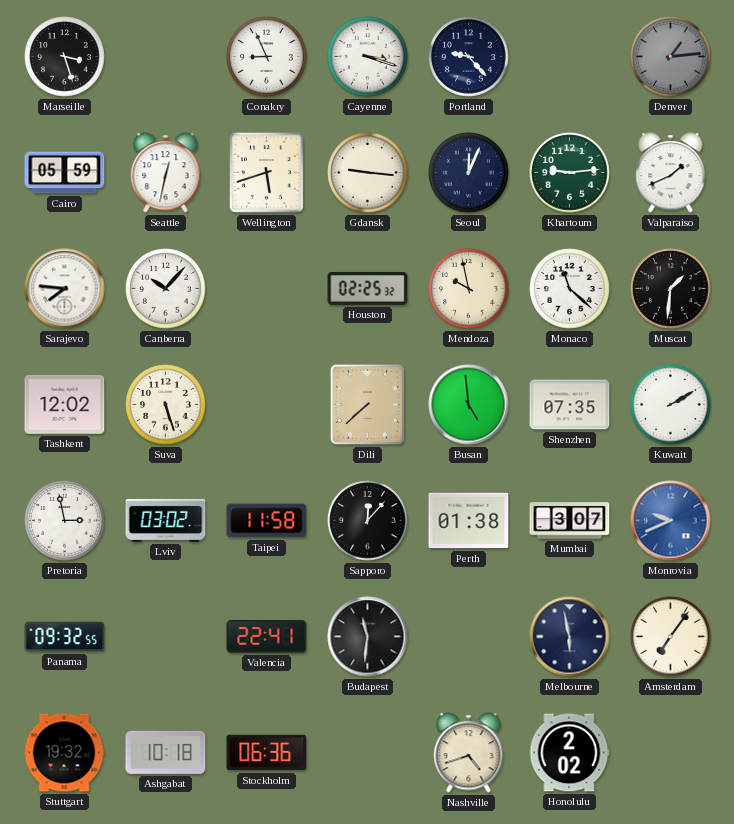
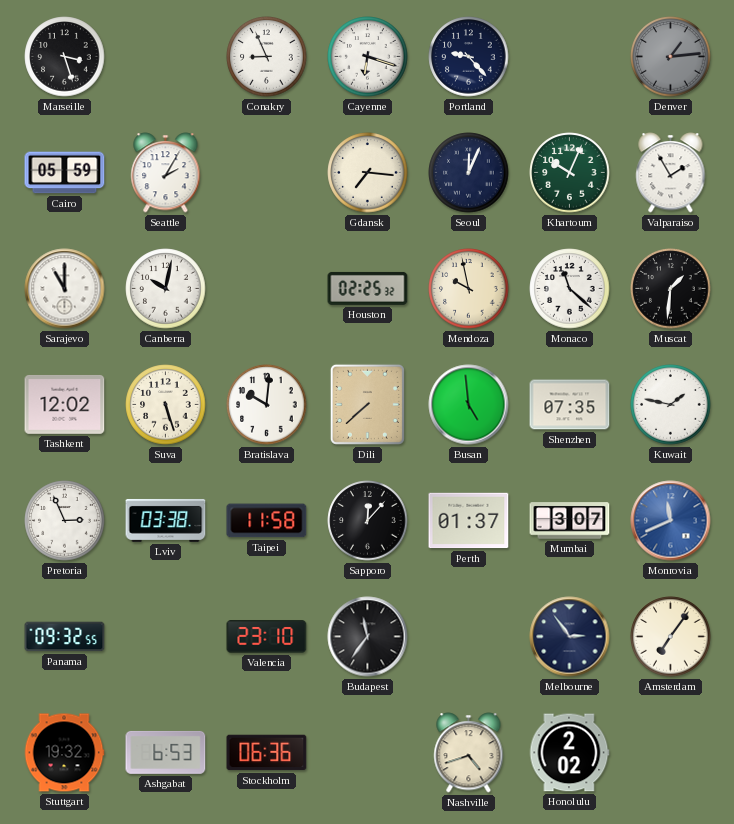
Cayenne: 3:18 -> 6:18
Seattle: 12:32 -> 2:05
Wellington: 5:42 -> none
Gdansk: 9:16 -> 7:16
Khartoum: 9:14 -> 10:04
Valparaiso: 1:41 -> 1:55
Sarajevo: 7:46 -> 11:00
Canberra: 10:07 -> 10:02
Bratislava: none -> 10:01
Kuwait: 2:10 -> 1:47
Pretoria: 2:58 -> 2:56
Lviv: 03:02 -> 03:38
Perth: 01:38 -> 01:37
Monrovia: 9:41 -> 11:41
Valencia: 22:41 -> 23:10
Budapest: 11:31 -> 11:36
Melbourne: 5:58 -> 2:54
Ashgabat: 10:18 -> 6:53
